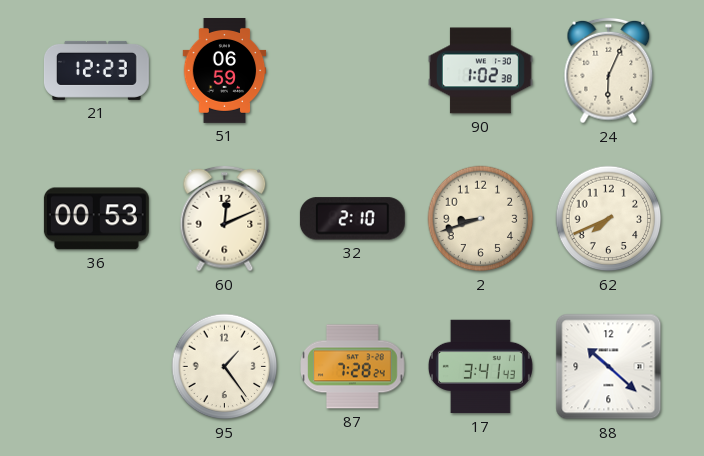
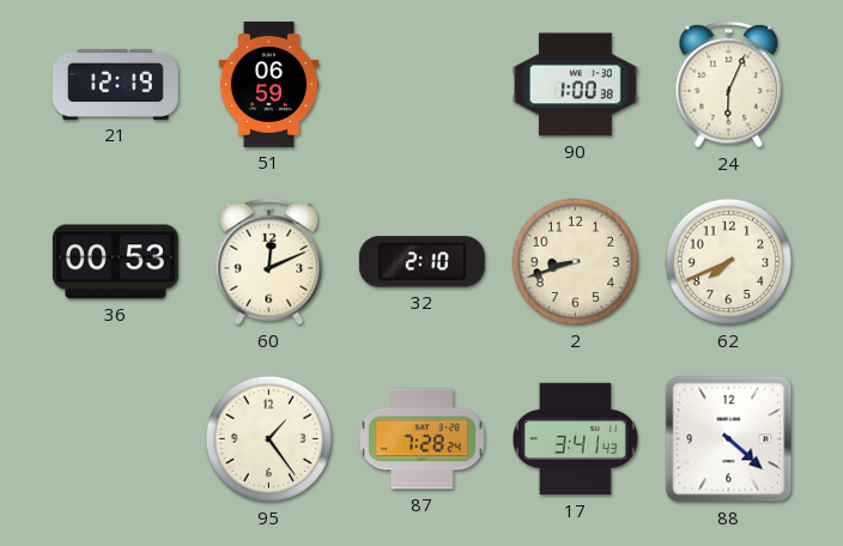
21: 12:23 -> 12:19
90: 1:02 -> 1:00
88: 10:22 -> 4:22
